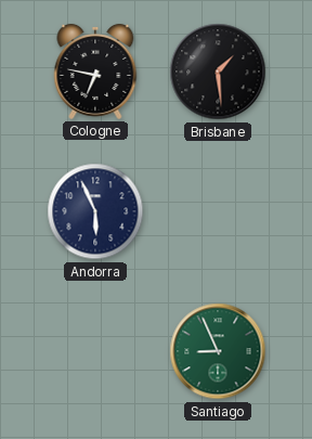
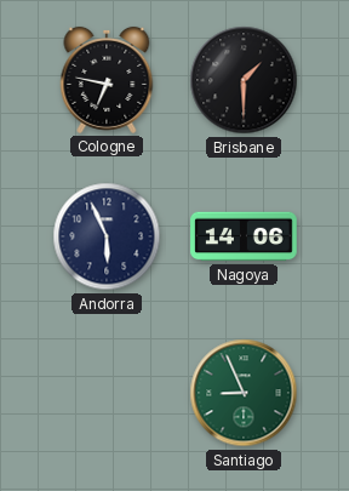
Brisbane: 1:29 -> 1:30
Nagoya: none -> 14:06
